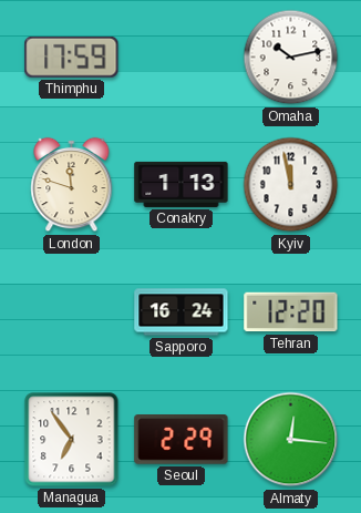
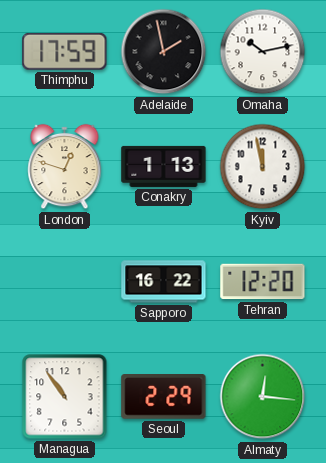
Adelaide: none -> 1:58
London: 11:48 -> 12:48
Sapporo: 16:24 -> 16:22
Managua: 6:54 -> 10:54
